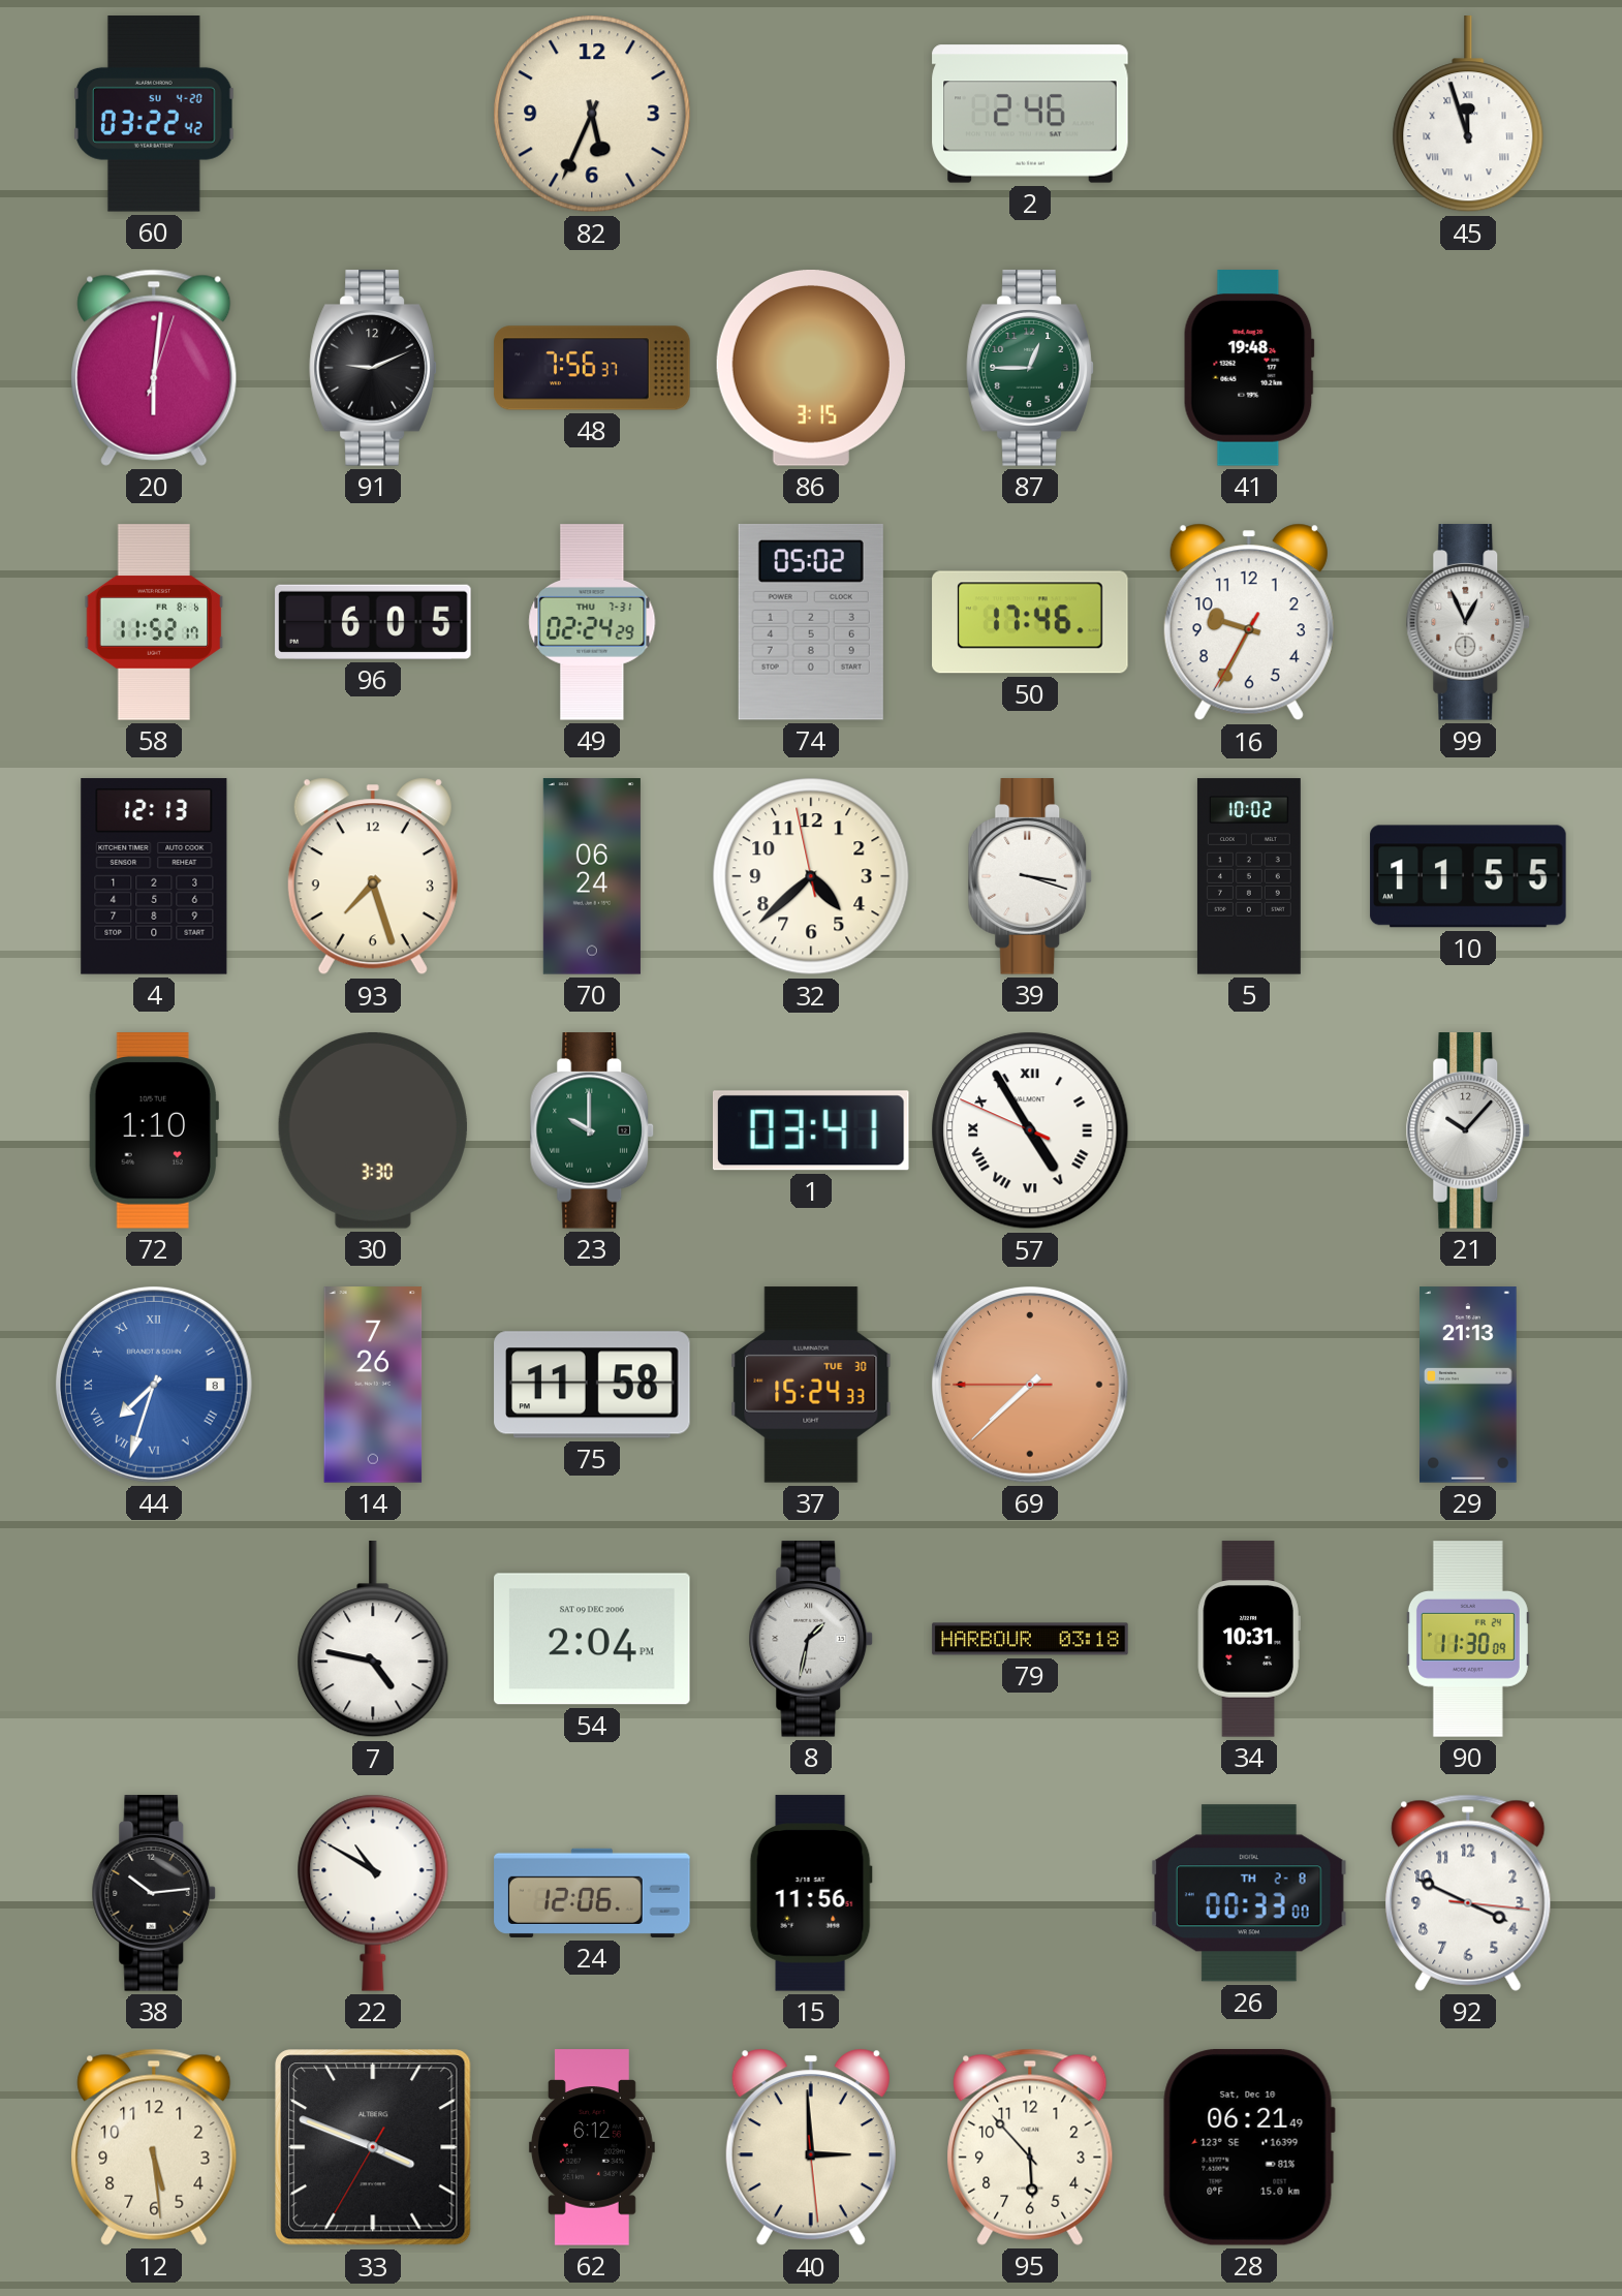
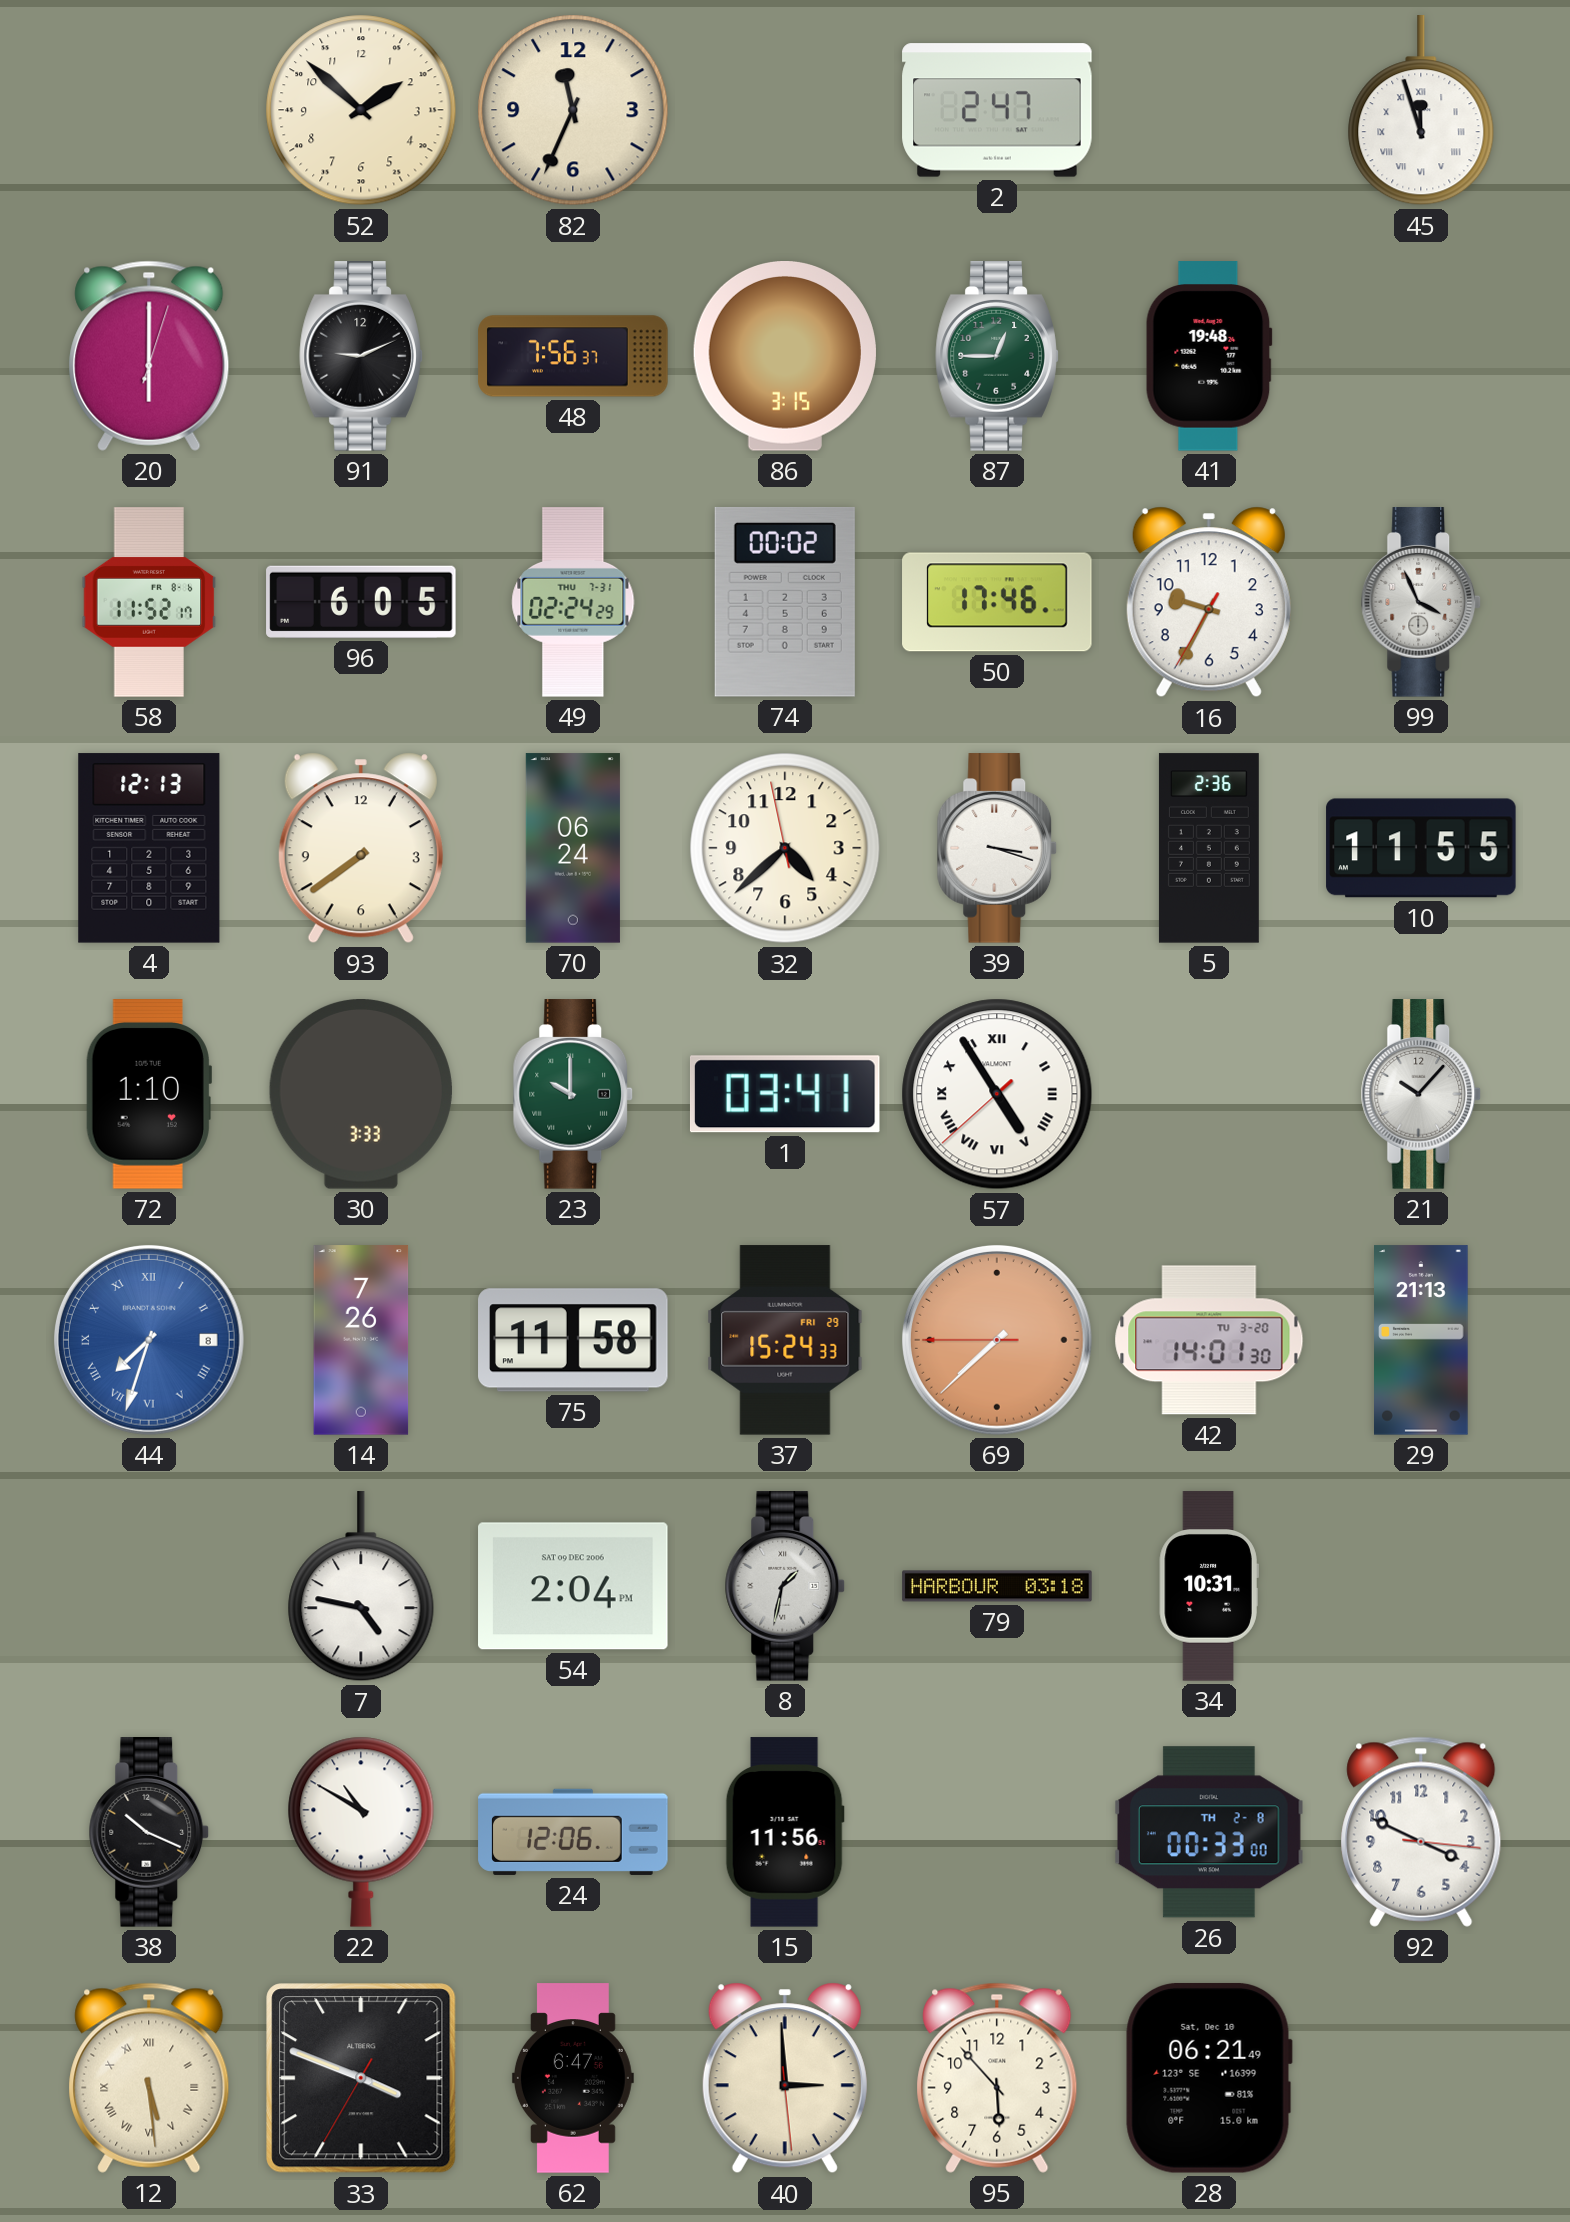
60: 03:22 -> none
52: none -> 1:52
82: 5:34 -> 11:34
2: 2:46 -> 2:47
20: 6:01 -> 6:00
74: 05:02 -> 00:02
99: 12:56 -> 3:56
93: 7:27 -> 7:39
5: 10:02 -> 2:36
30: 3:30 -> 3:33
57: 4:54:49 -> 4:54:38
37 date: TUE 30 -> FRI 29
42: none -> 14:01
90: 11:30 -> none
38: 10:14 -> 10:19
12 numerals: Arabic -> Roman
62: 6:12 -> 6:47
